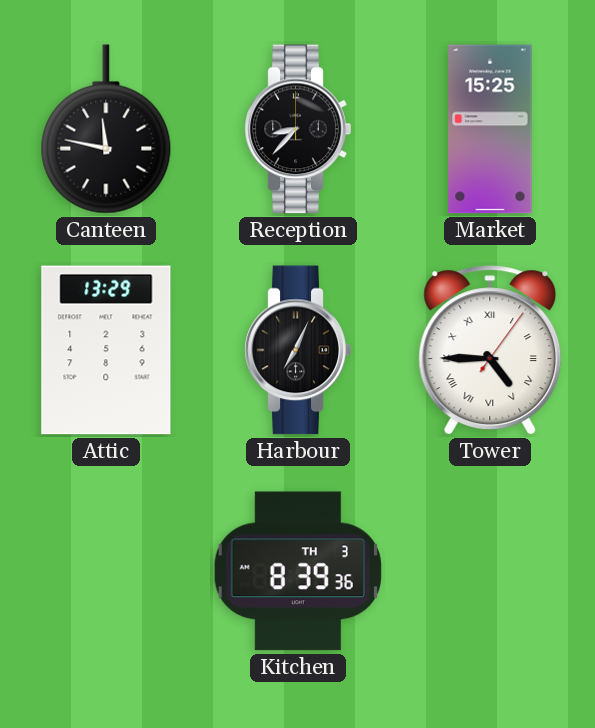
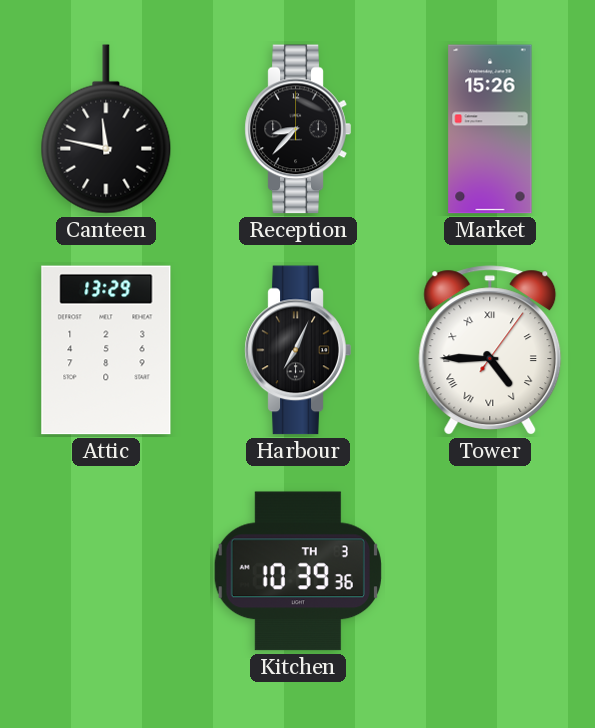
Market: 15:25 -> 15:26
Kitchen: 8:39 -> 10:39
